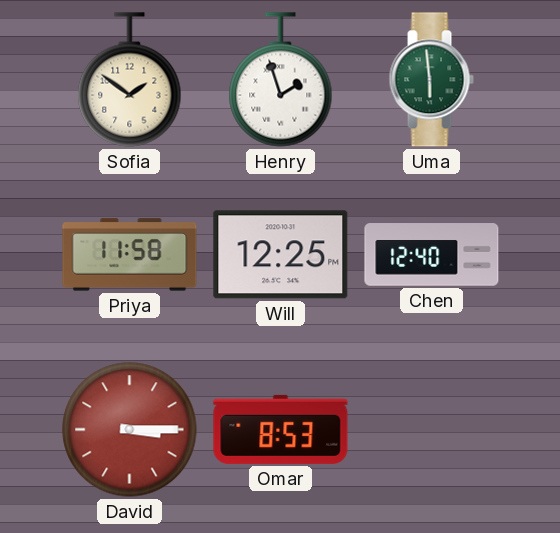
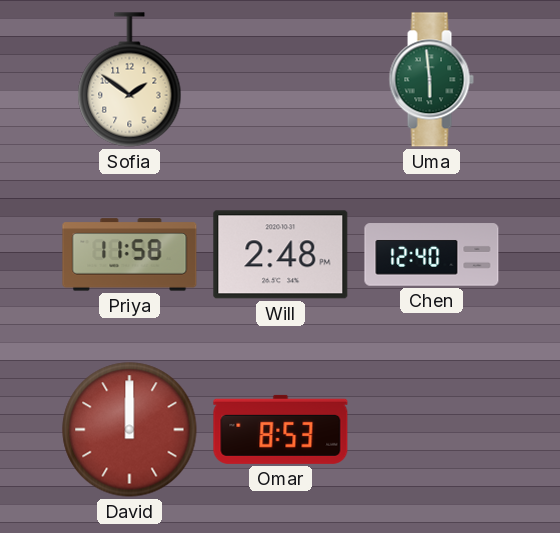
Henry: 1:57 -> none
Will: 12:25 -> 2:48
David: 3:15 -> 12:00
